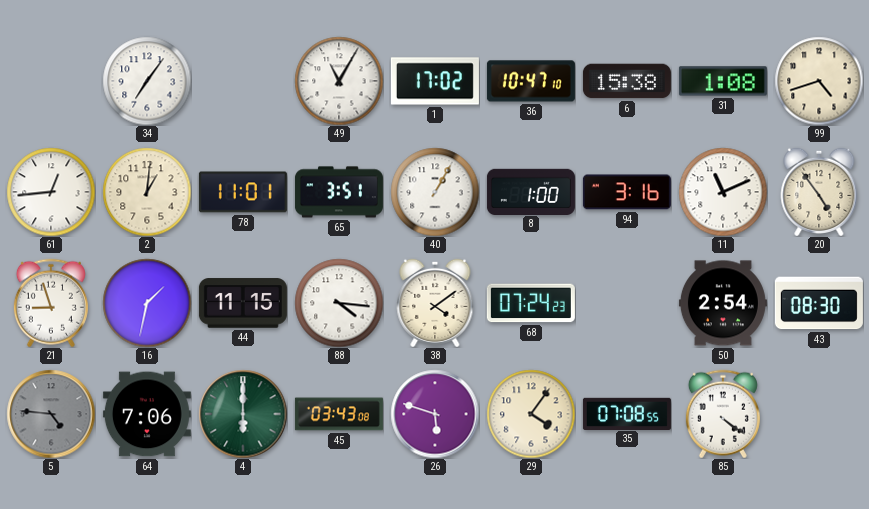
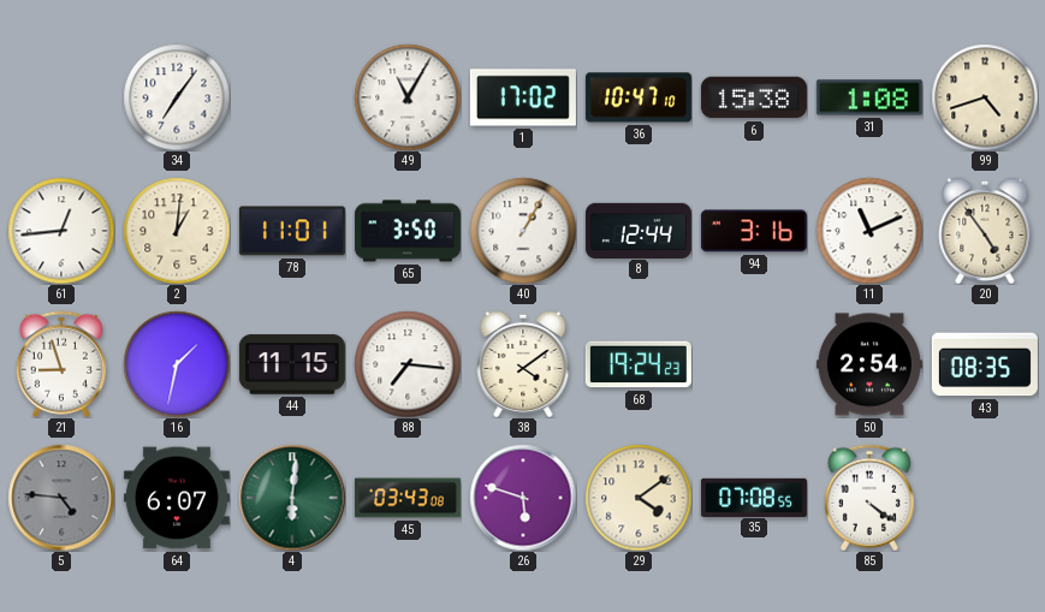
65: 3:51 -> 3:50
8: 1:00 -> 12:44
88: 4:16 -> 7:16
68: 07:24 -> 19:24
43: 08:30 -> 08:35
64: 7:06 -> 6:07
4: 6:00 -> 6:01
29: 4:06 -> 4:09
